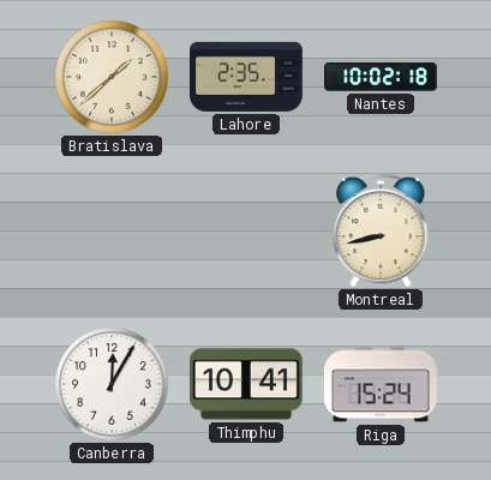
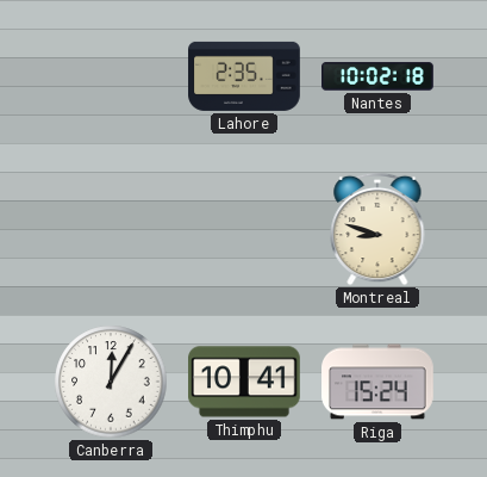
Bratislava: 1:38 -> none
Montreal: 8:43 -> 8:48
